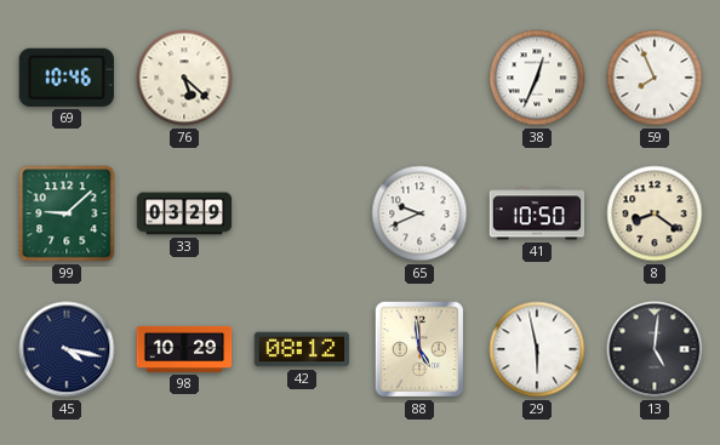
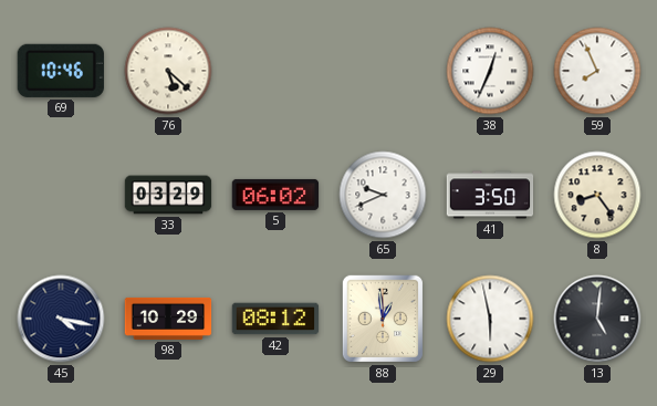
99: 9:08 -> none
5: none -> 06:02
41: 10:50 -> 3:50
8: 8:21 -> 8:24
88: 4:59 -> 12:59
